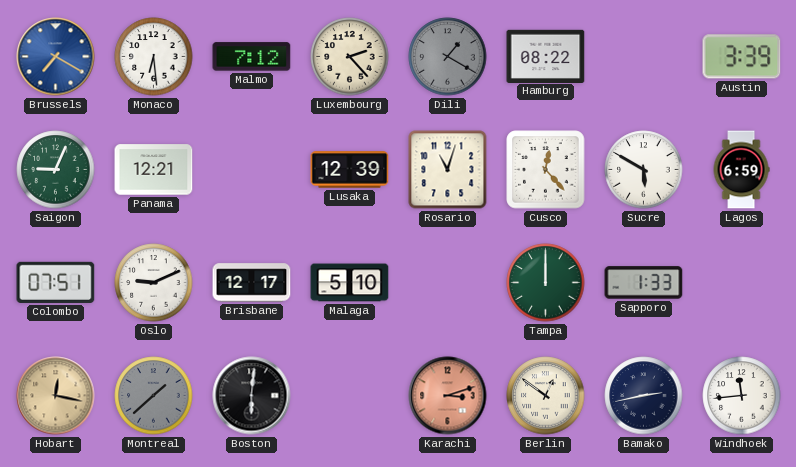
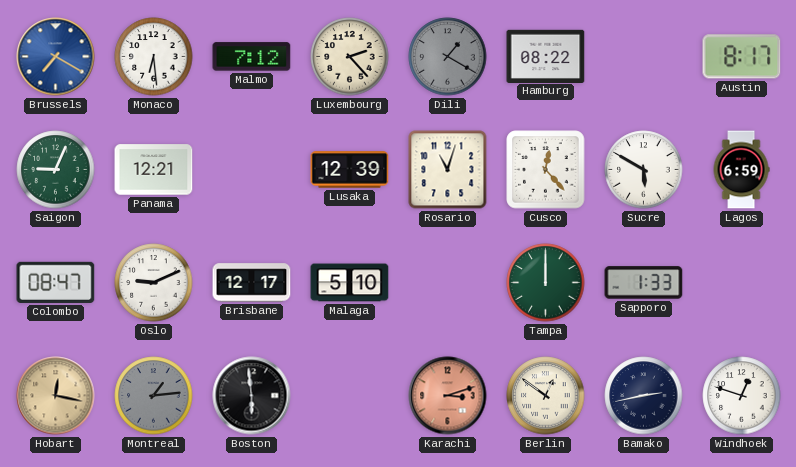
Austin: 3:39 -> 8:17
Colombo: 07:51 -> 08:47
Montreal: 1:38 -> 1:14
Boston: 6:01 -> 5:59
Windhoek: 11:44 -> 12:48
